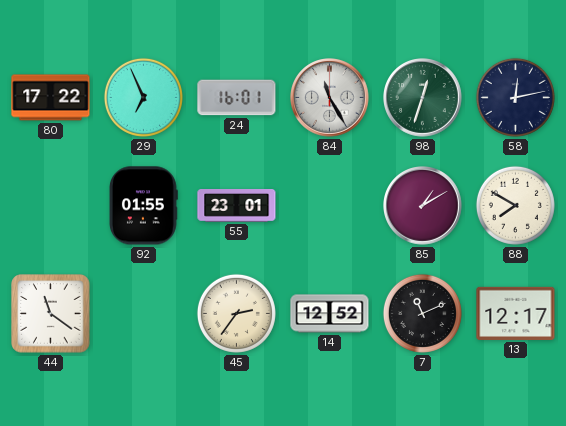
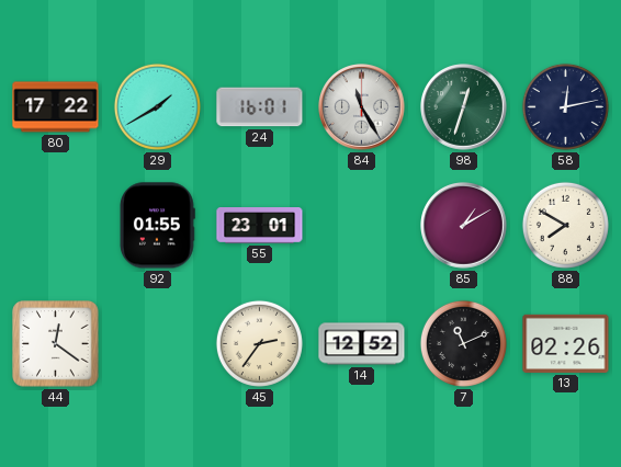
29: 6:56 -> 1:40
44: 11:21 -> 12:21
13: 12:17 -> 02:26
